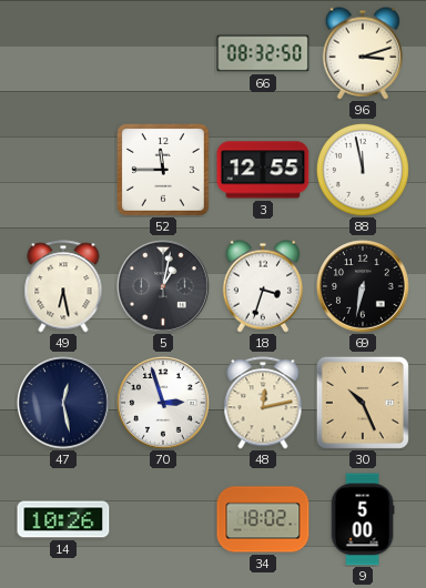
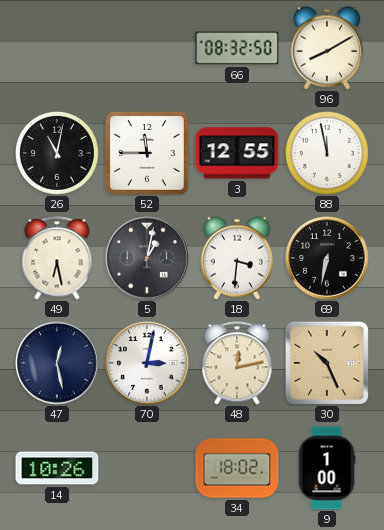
96: 3:12 -> 8:10
26: none -> 11:02
18: 3:33 -> 3:31
70: 2:57 -> 3:02
9: 5:00 -> 1:00
